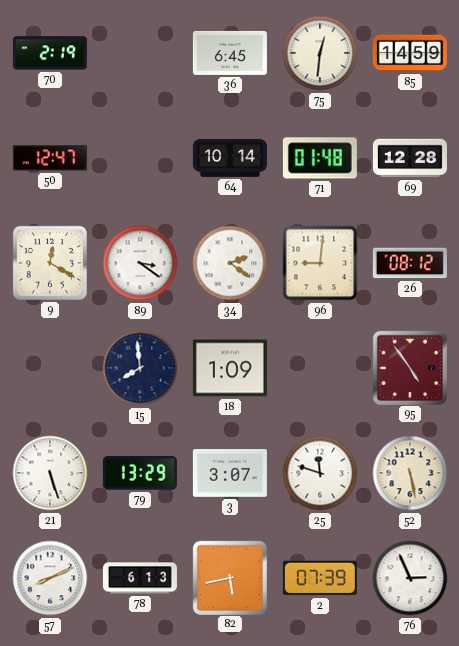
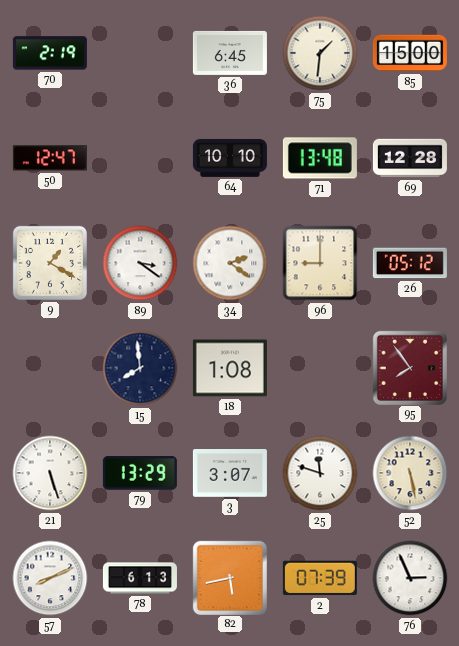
75: 12:31 -> 1:31
85: 14:59 -> 15:00
64: 10:14 -> 10:10
71: 01:48 -> 13:48
9: 12:20 -> 1:20
96: 9:01 -> 9:00
26: 08:12 -> 05:12
18: 1:09 -> 1:08
95: 4:54 -> 7:54
